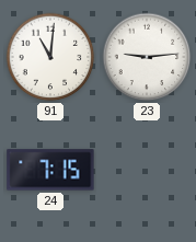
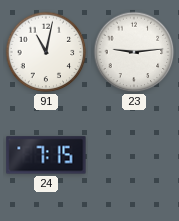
91: 11:01 -> 11:02
